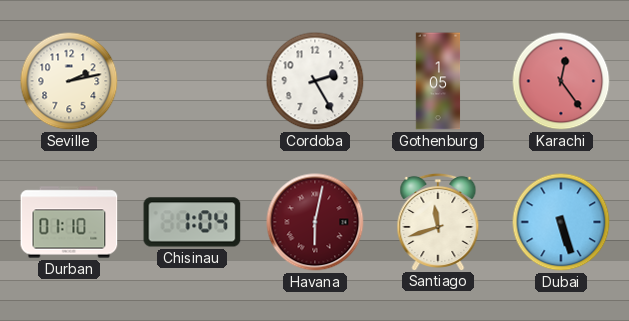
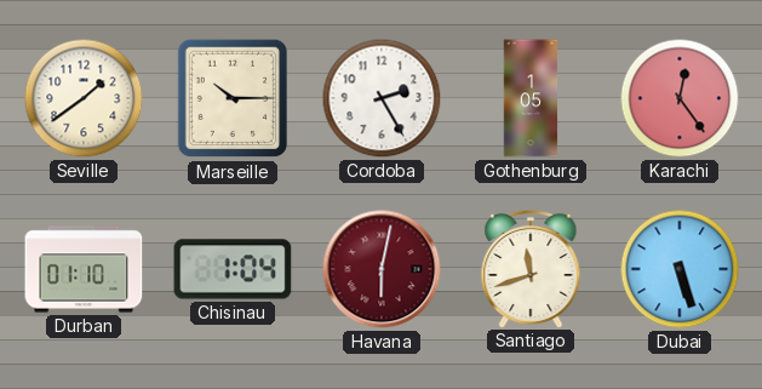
Seville: 2:13 -> 1:39
Marseille: none -> 10:15
